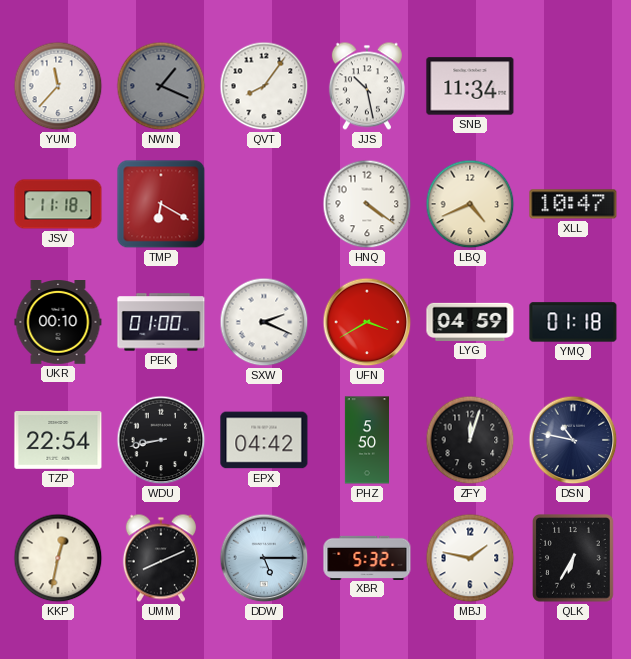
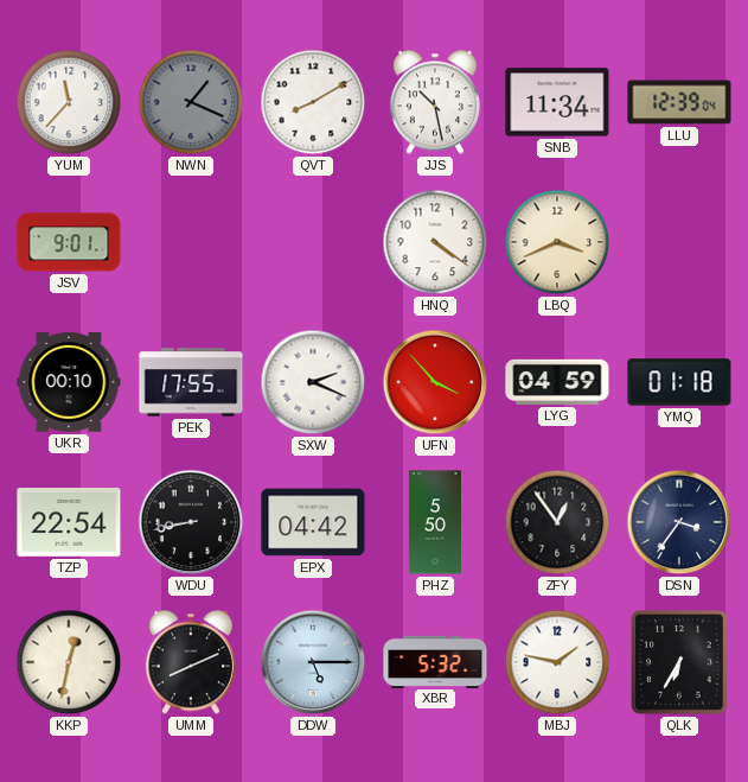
QVT: 8:06 -> 8:10
LLU: none -> 12:39
JSV: 11:18 -> 9:01
TMP: 6:20 -> none
LBQ: 4:41 -> 3:41
XLL: 10:47 -> none
PEK: 01:00 -> 17:55
UFN: 3:40 -> 3:53
ZFY: 12:03 -> 12:54
DSN: 10:47 -> 3:36
